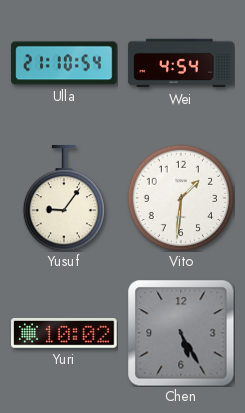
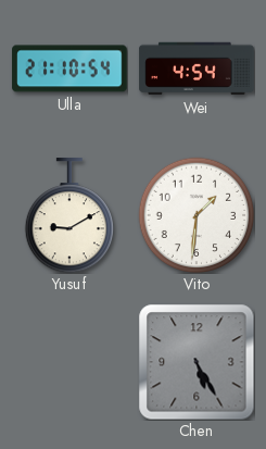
Yusuf: 9:06 -> 9:10
Yuri: 10:02 -> none
